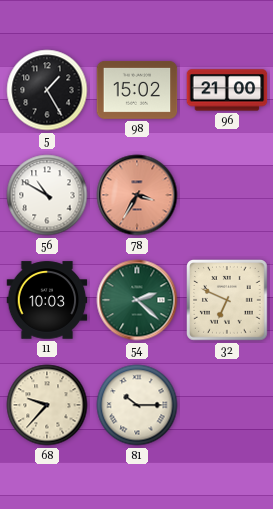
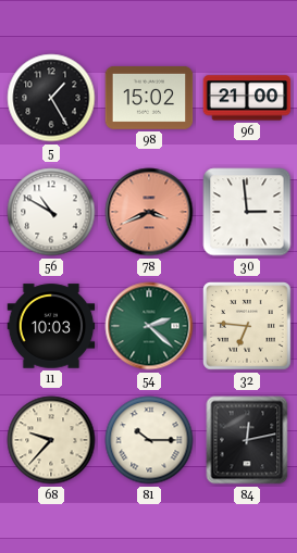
78: 3:35 -> 3:41
30: none -> 2:59
32: 6:49 -> 6:46
84: none -> 12:13
